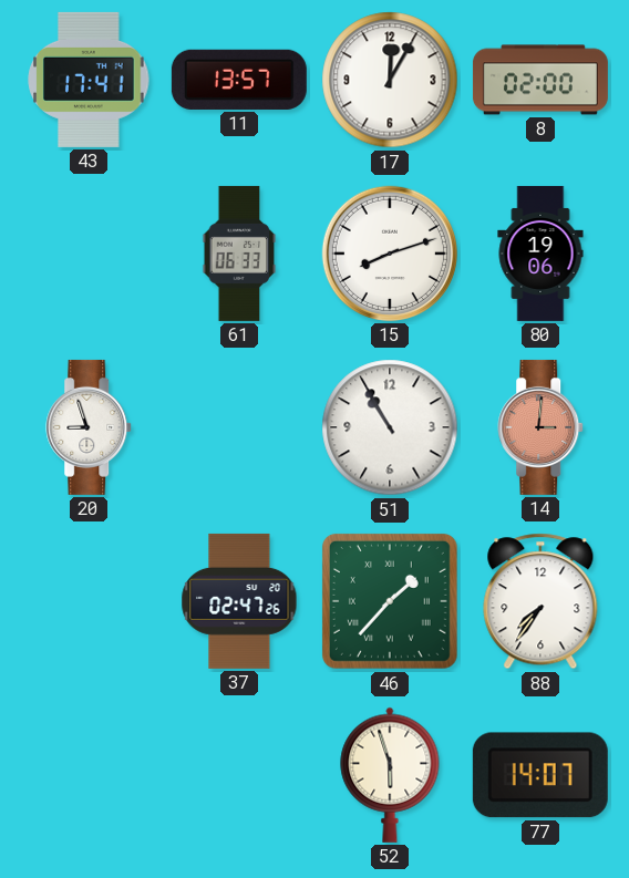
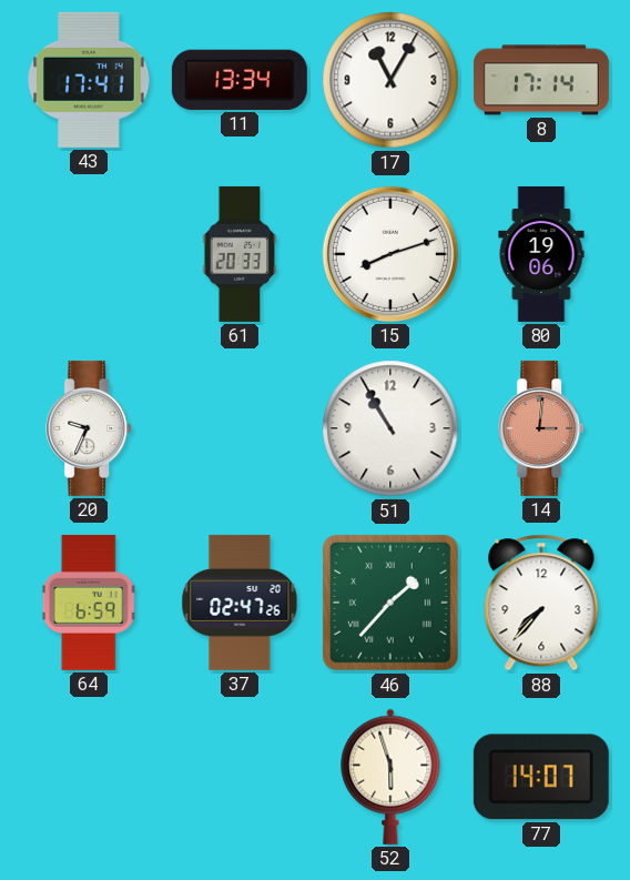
11: 13:57 -> 13:34
17: 12:05 -> 11:05
8: 02:00 -> 17:14
61: 06:33 -> 20:33
20: 8:57 -> 9:34
64: none -> 6:59
88: 7:36 -> 7:37
